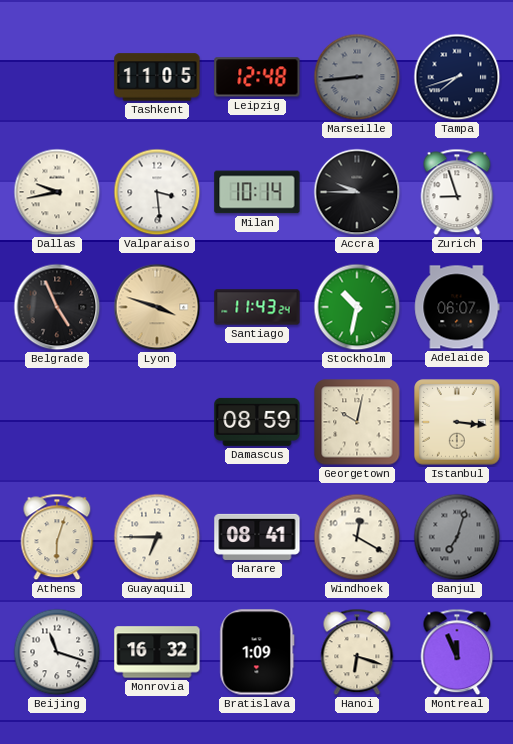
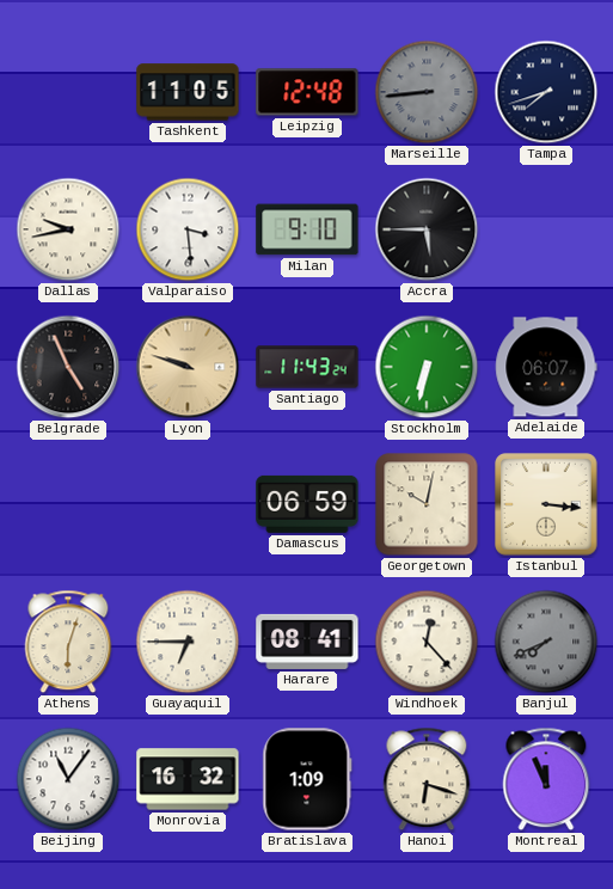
Milan: 10:14 -> 9:10
Accra: 9:45 -> 5:45
Zurich: 8:57 -> none
Lyon: 3:48 -> 9:48
Stockholm: 10:32 -> 6:32
Damascus: 08:59 -> 06:59
Windhoek: 12:20 -> 12:23
Banjul: 7:03 -> 7:41
Beijing: 11:18 -> 11:06
